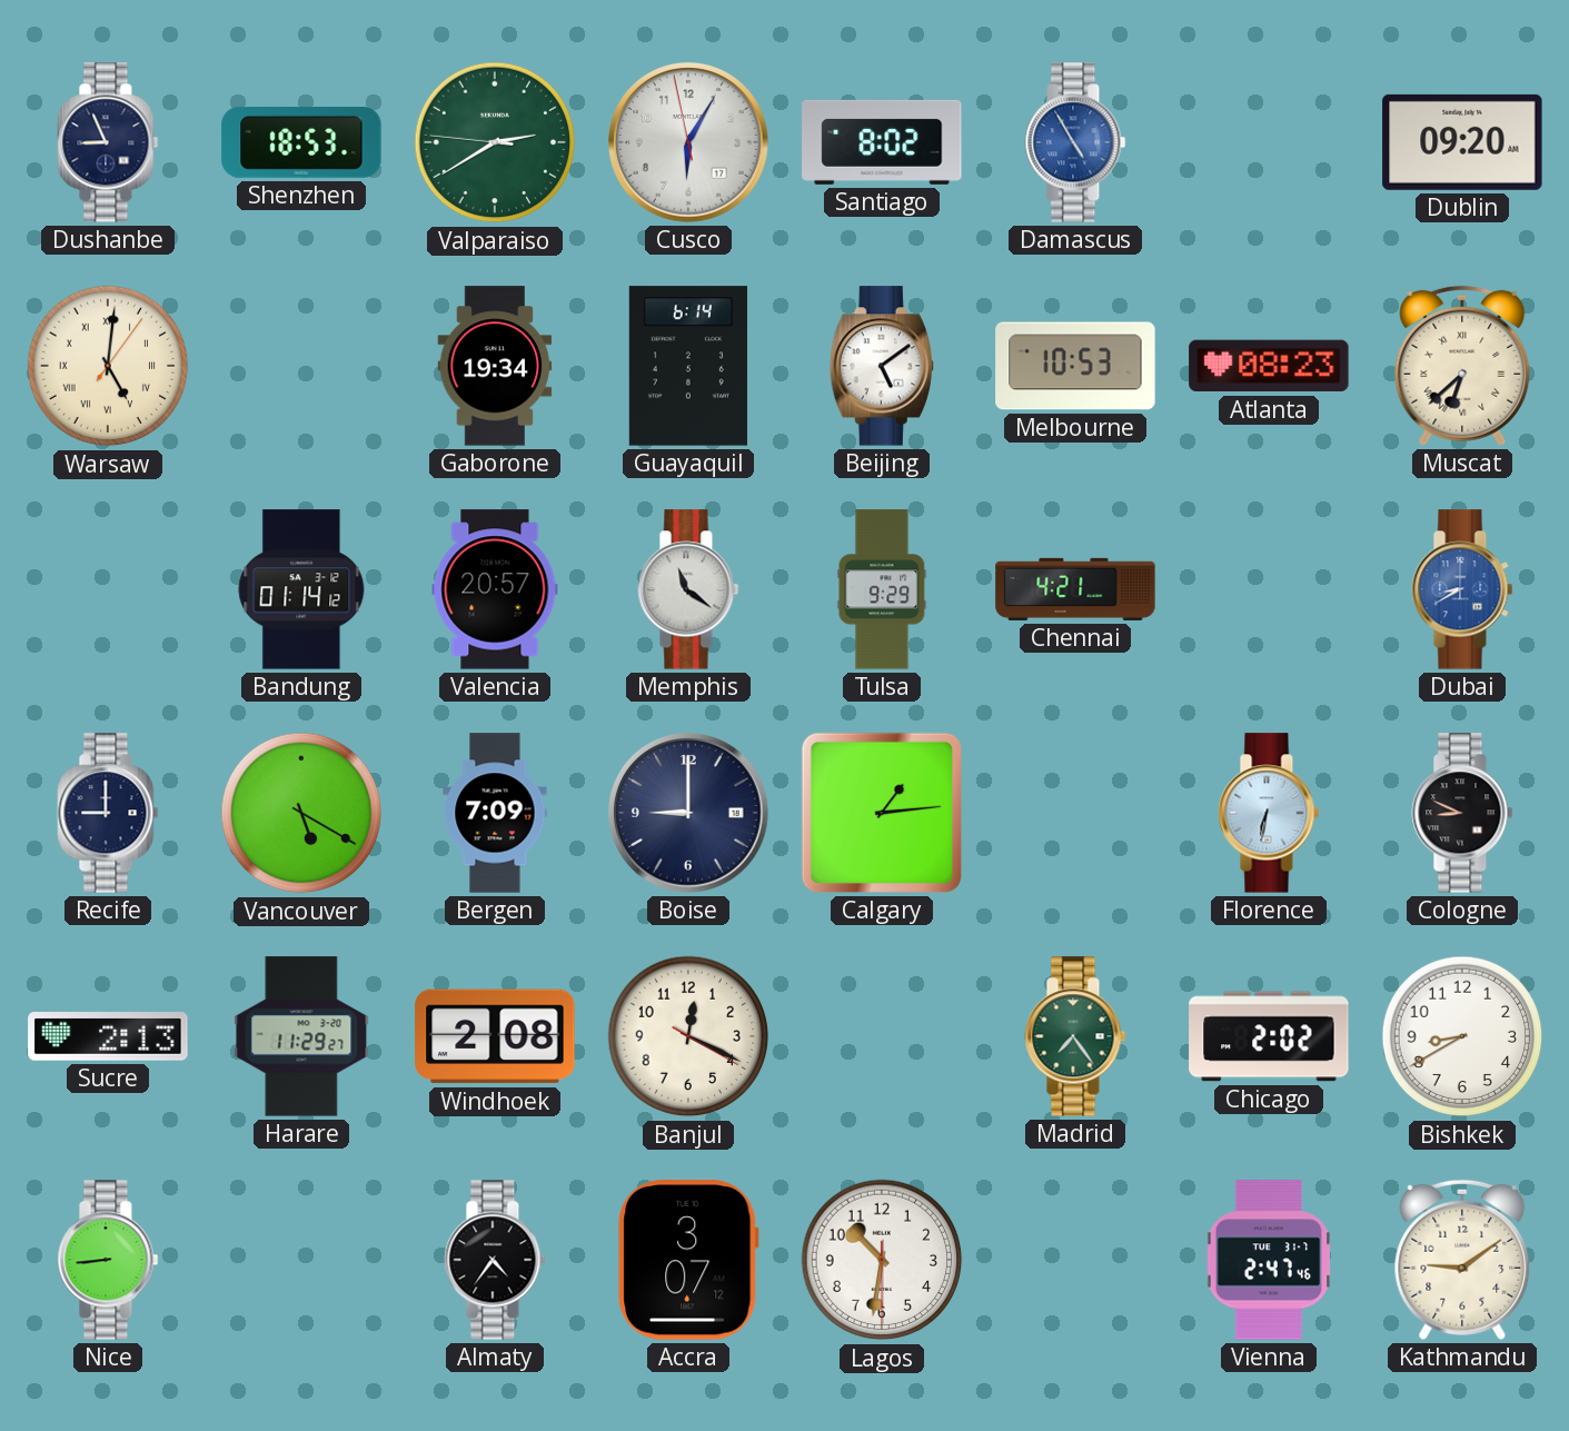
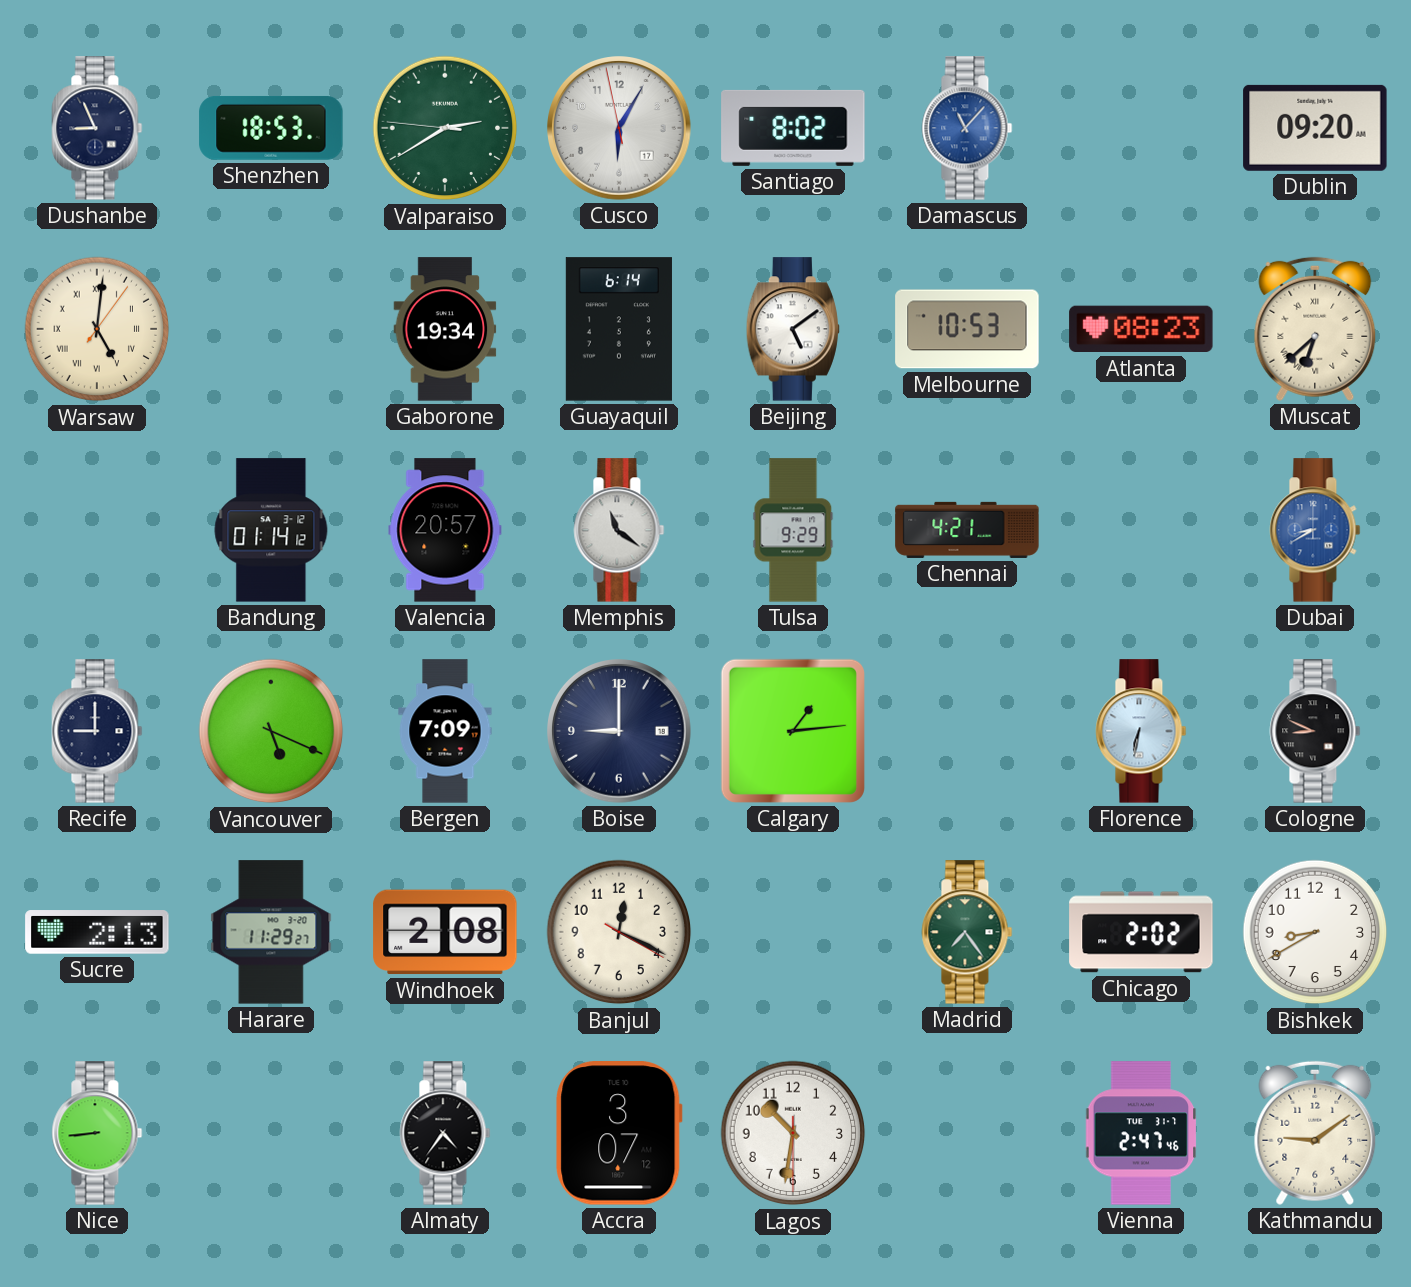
Damascus: 4:55 -> 11:07
Vancouver: 5:20 -> 5:19
